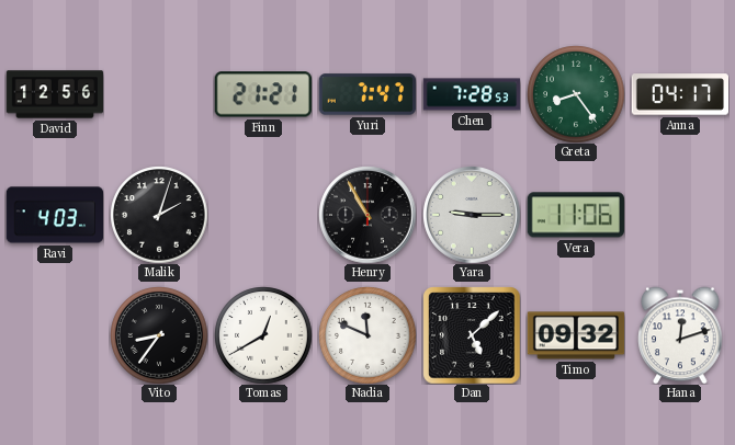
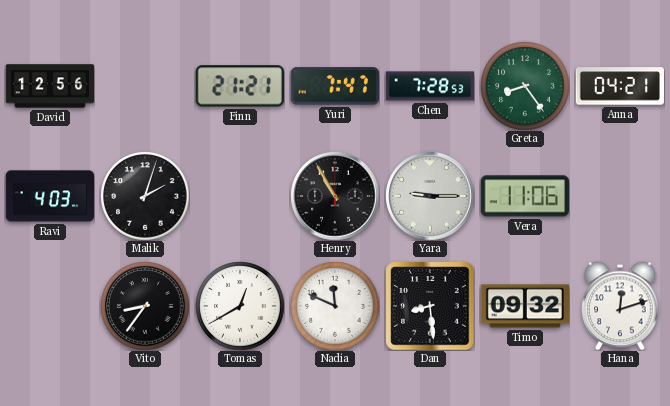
Anna: 04:17 -> 04:21
Dan: 5:08 -> 8:29
